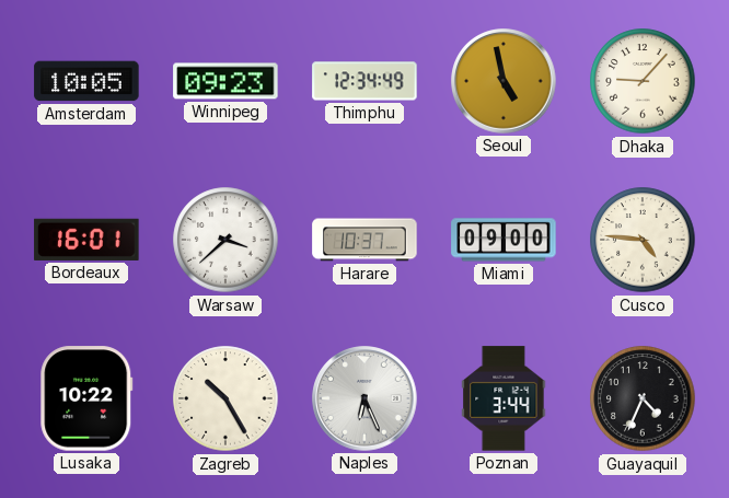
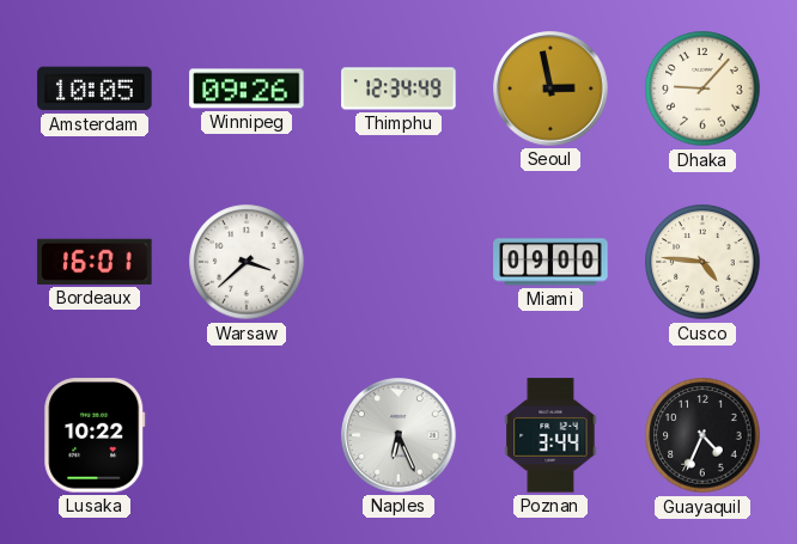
Winnipeg: 09:23 -> 09:26
Seoul: 4:58 -> 2:58
Harare: 10:37 -> none
Zagreb: 10:25 -> none
